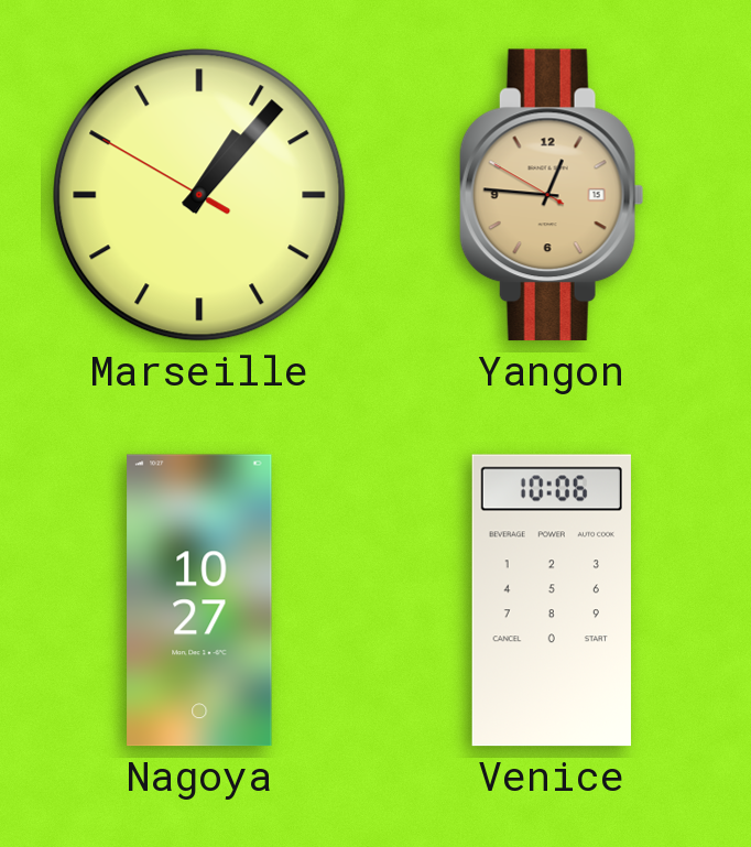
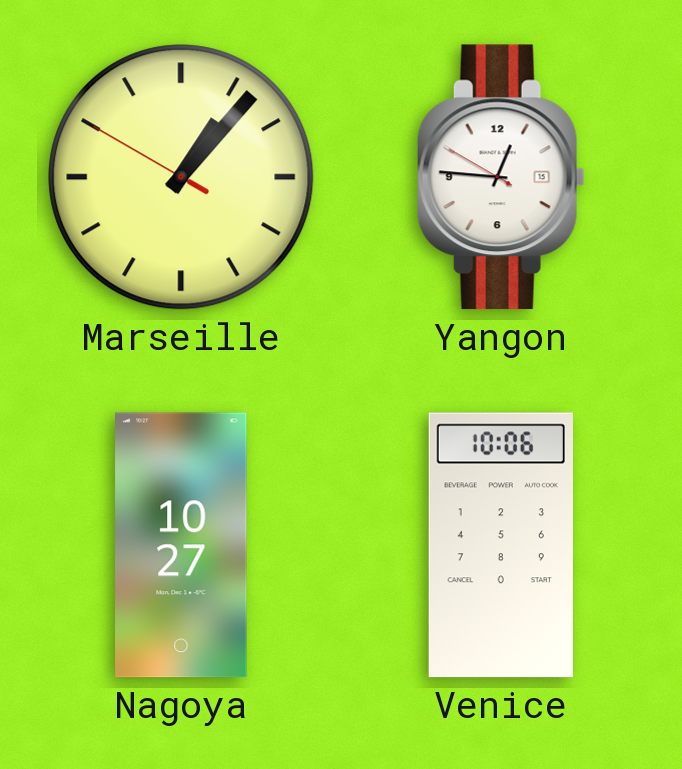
Yangon dial: champagne -> white
